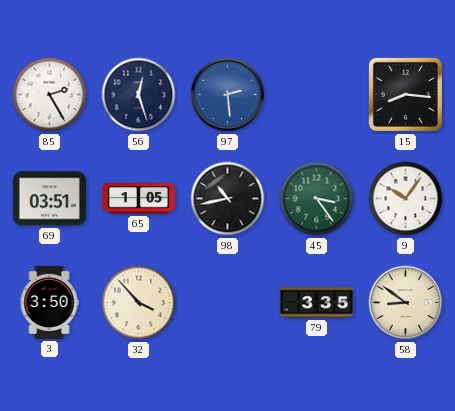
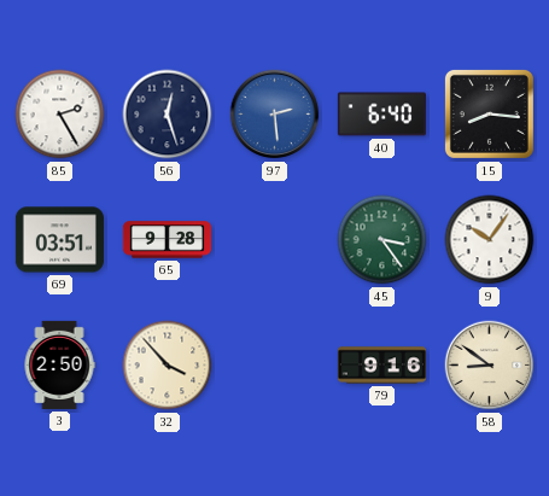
40: none -> 6:40
65: 1:05 -> 9:28
98: 10:43 -> none
3: 3:50 -> 2:50
79: 3:35 -> 9:16
